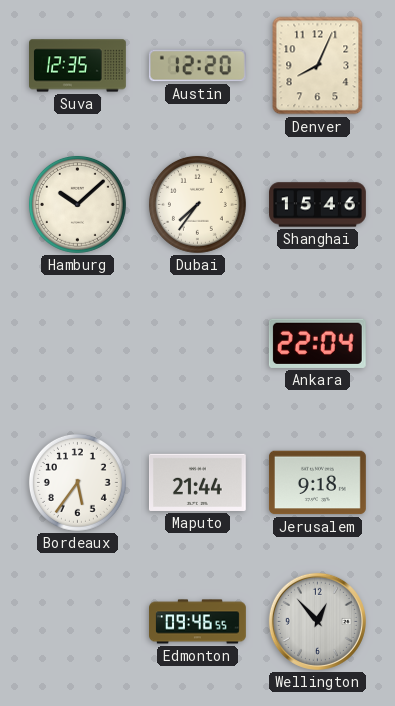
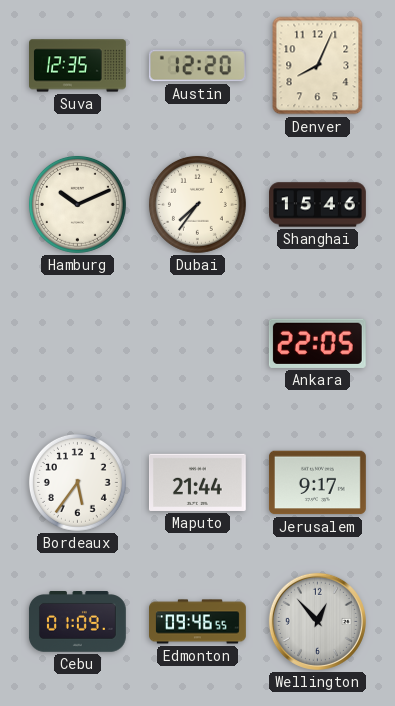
Hamburg: 10:08 -> 10:11
Ankara: 22:04 -> 22:05
Jerusalem: 9:18 -> 9:17
Cebu: none -> 01:09
